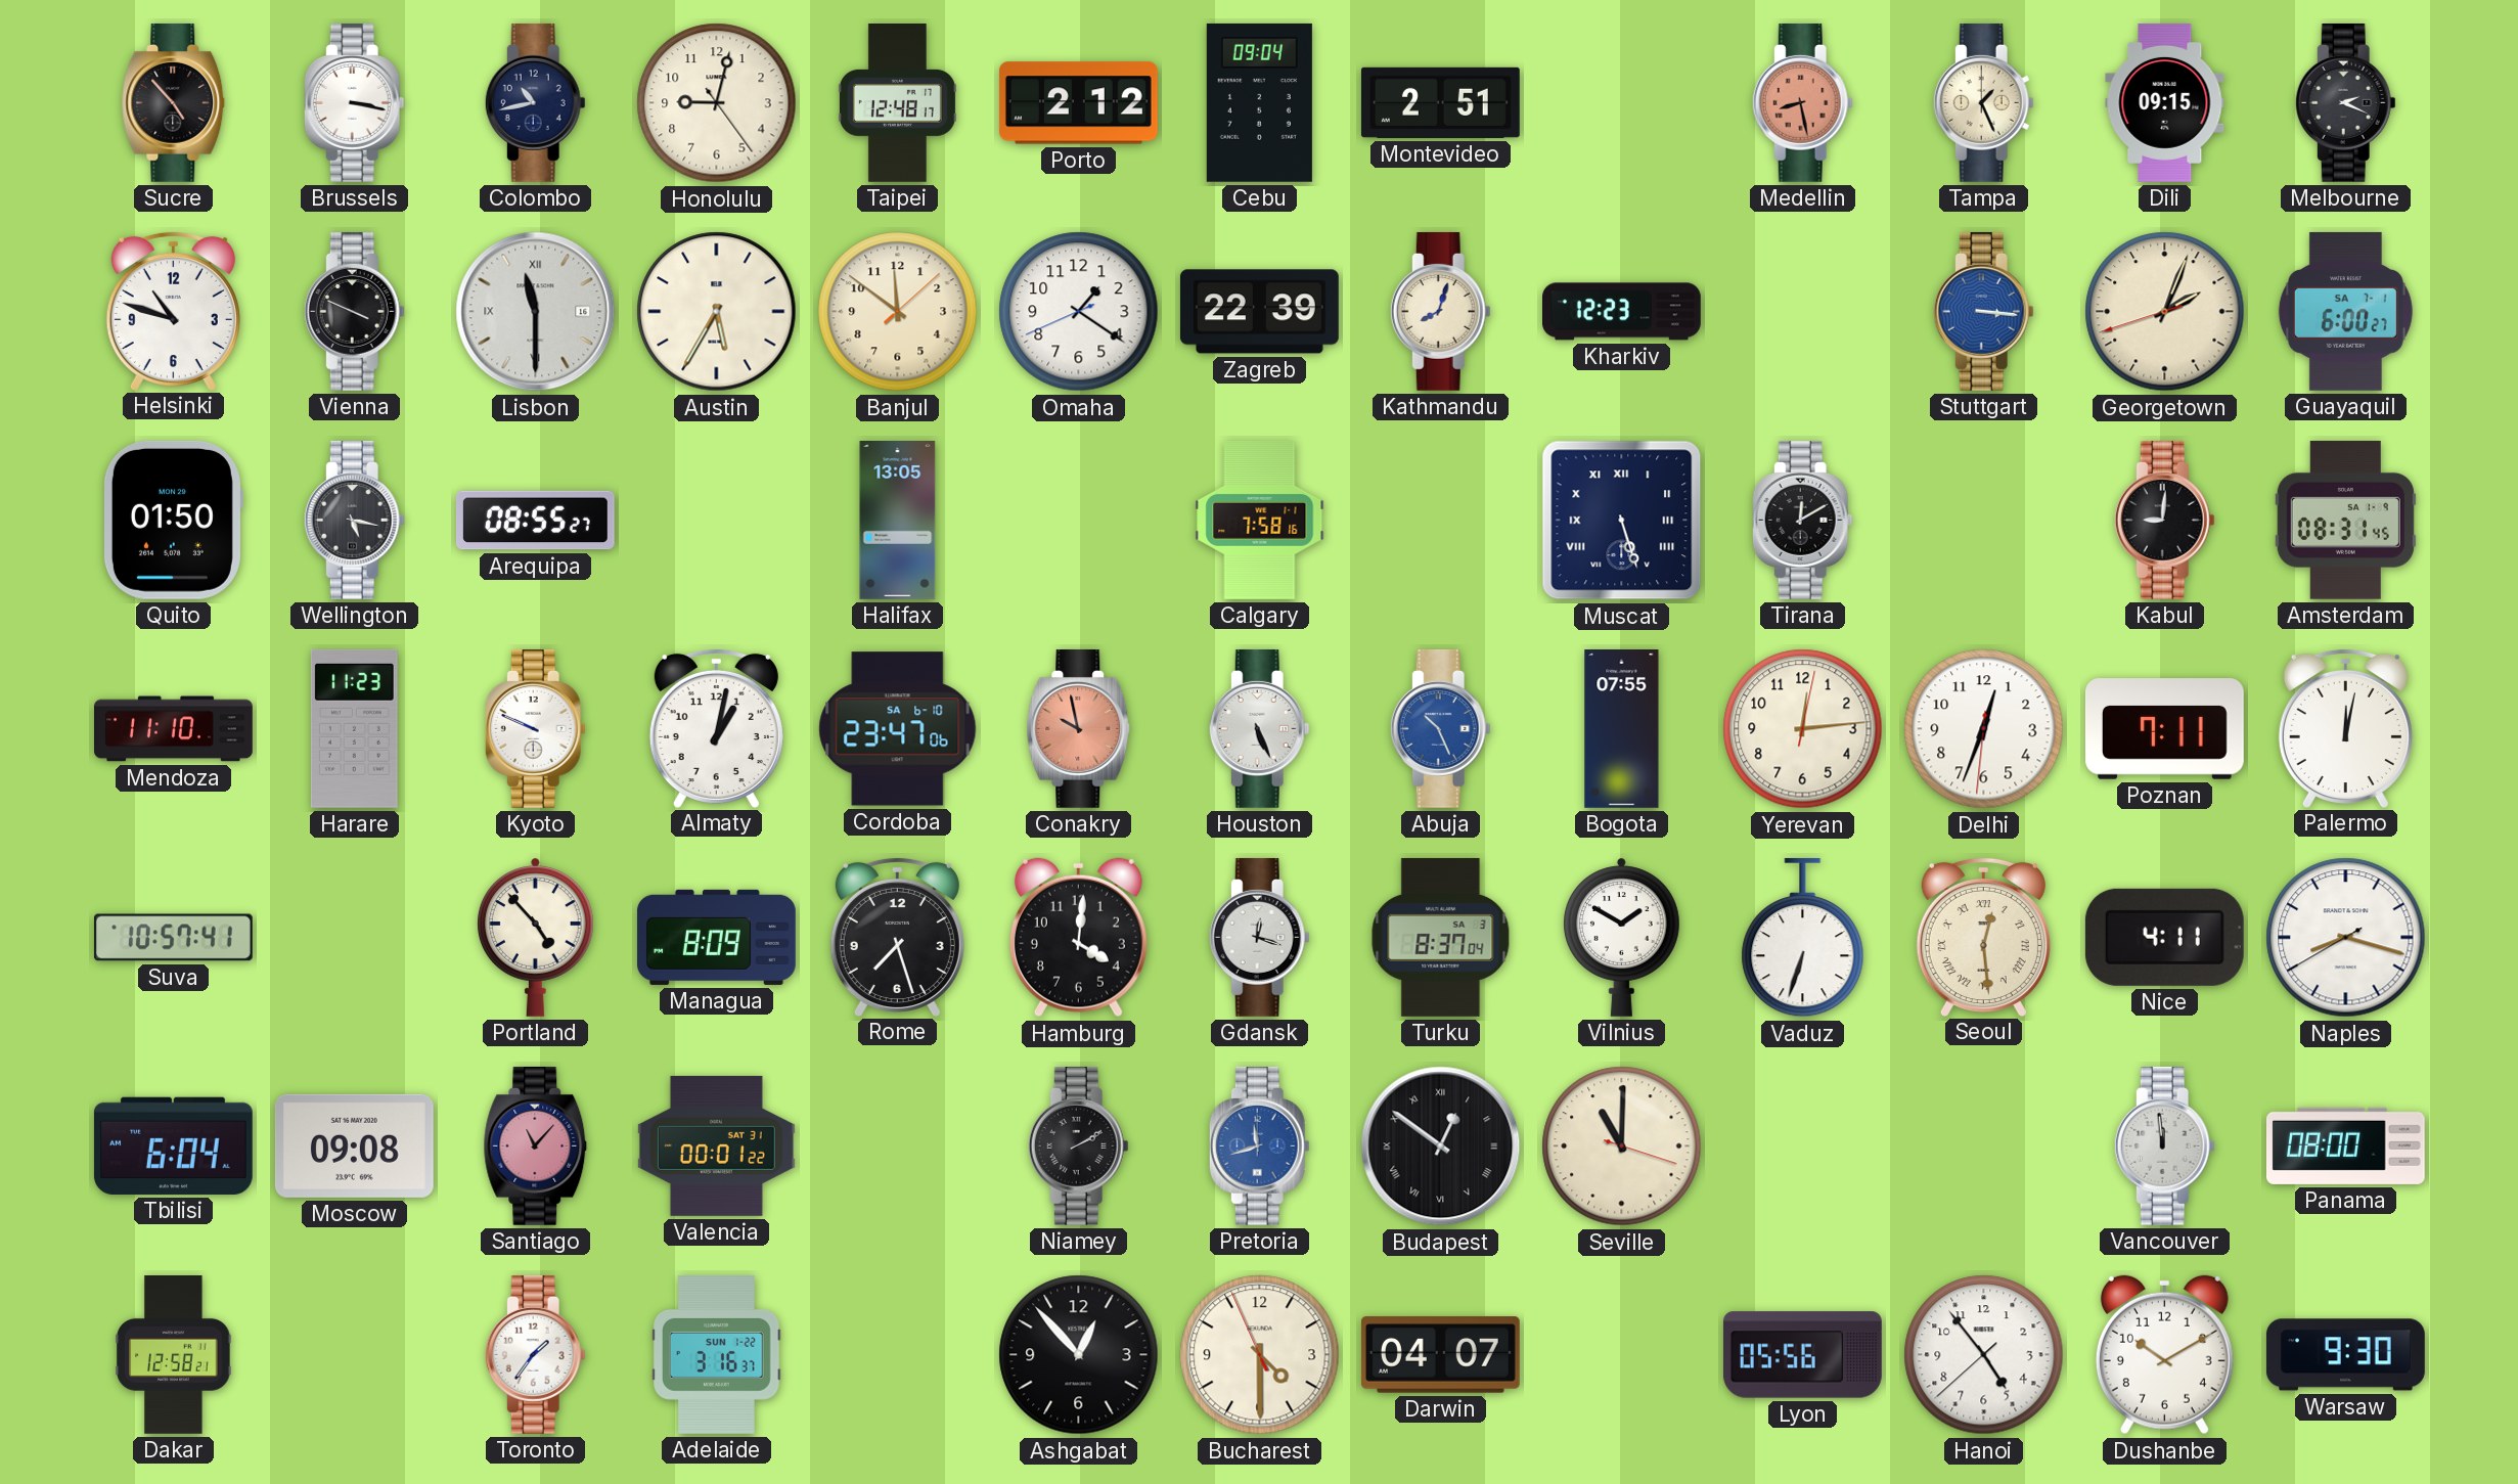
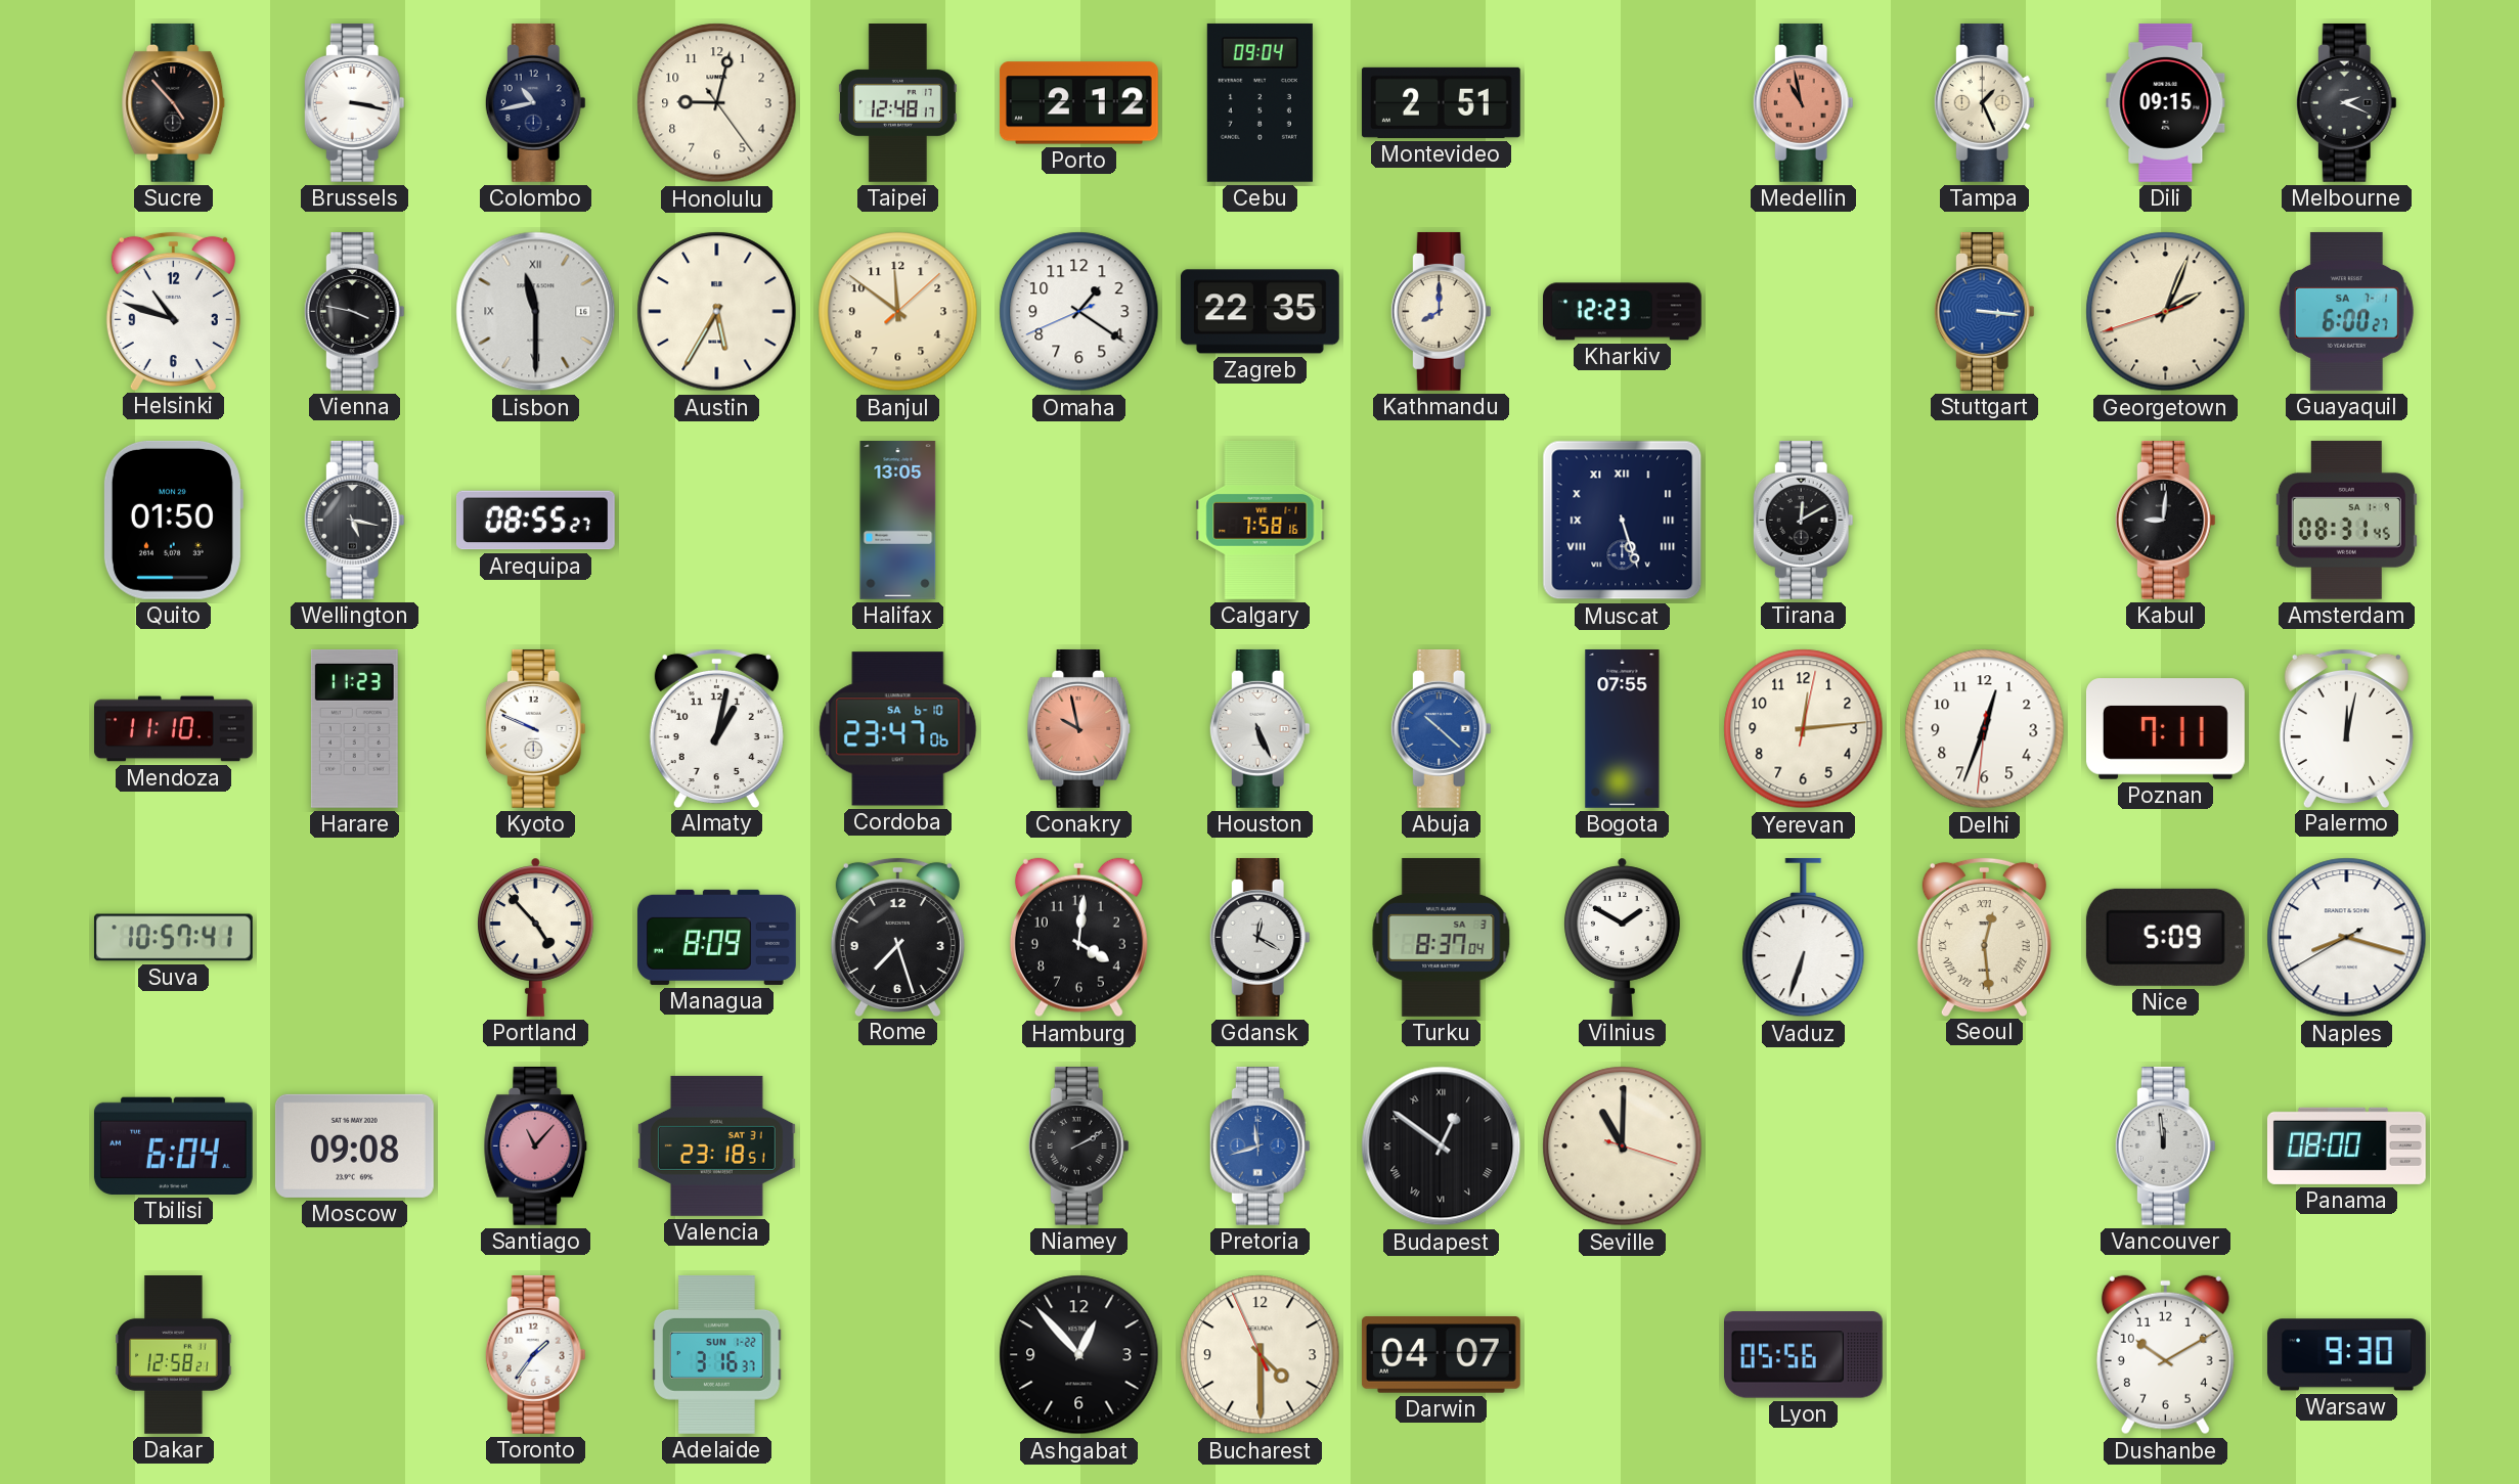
Medellin: 8:28 -> 10:58
Vienna: 3:49 -> 3:47
Zagreb: 22:39 -> 22:35
Kathmandu: 8:03 -> 8:00
Abuja: 10:26 -> 10:22
Gdansk: 12:18 -> 12:20
Nice: 4:11 -> 5:09
Valencia: 00:01 -> 23:18
Hanoi: 4:53 -> none
